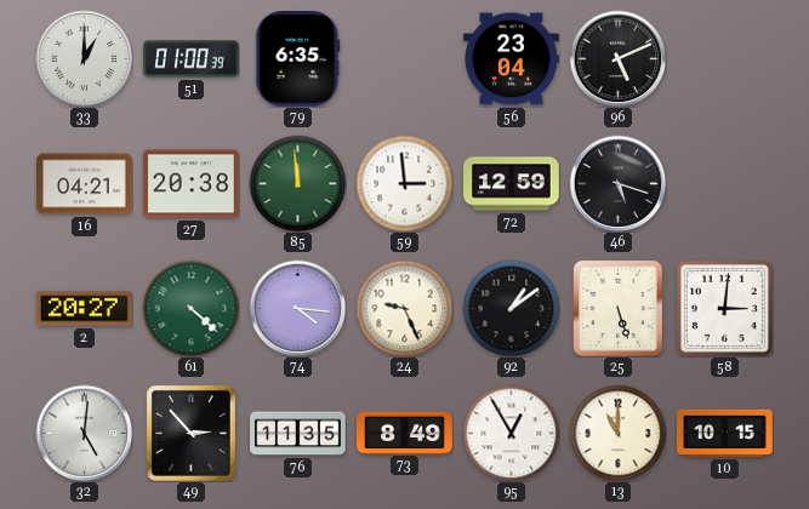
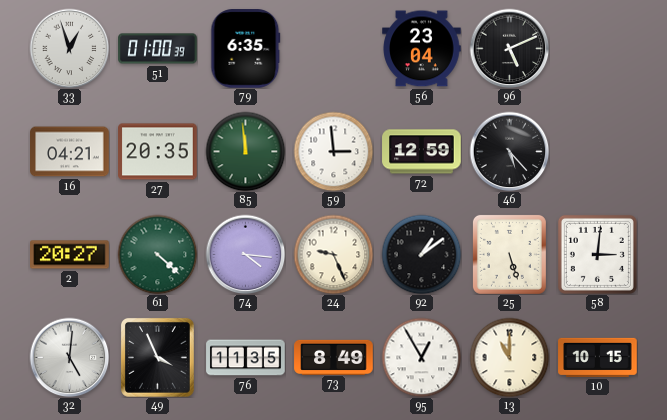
33: 1:00 -> 12:57
27: 20:38 -> 20:35
46: 5:18 -> 5:23
49: 2:53 -> 3:56
